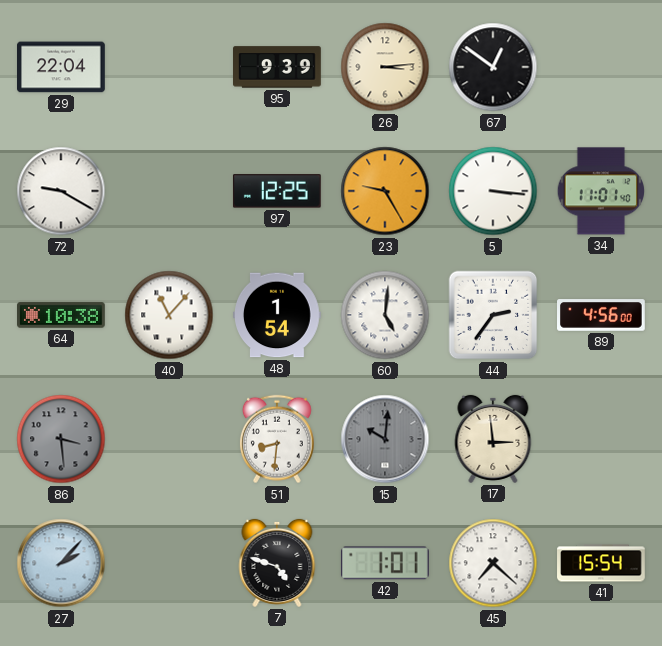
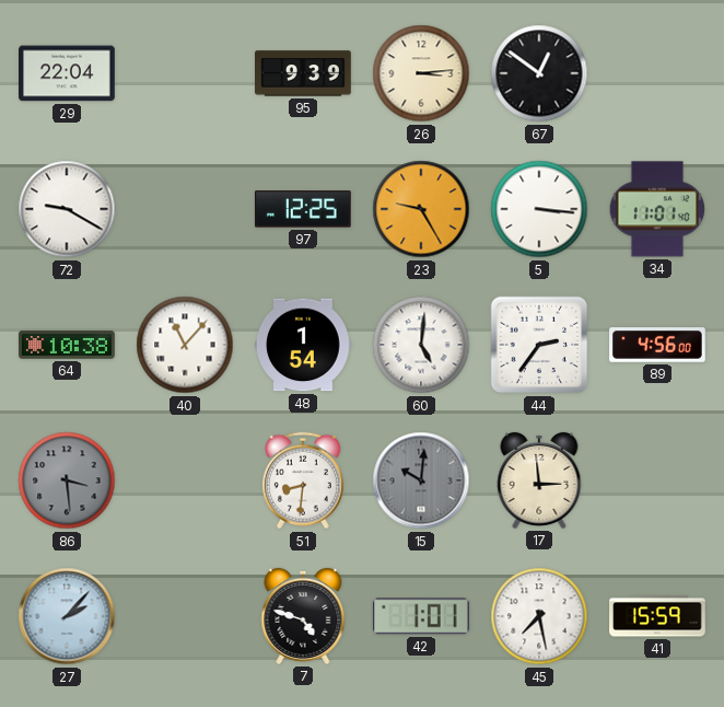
45: 7:22 -> 7:28
41: 15:54 -> 15:59
